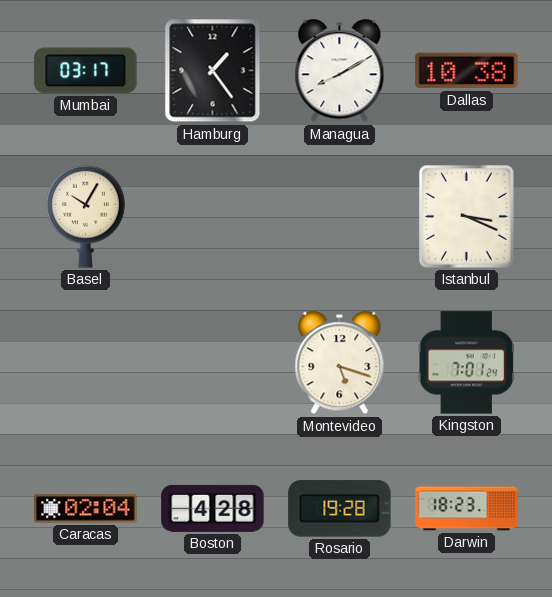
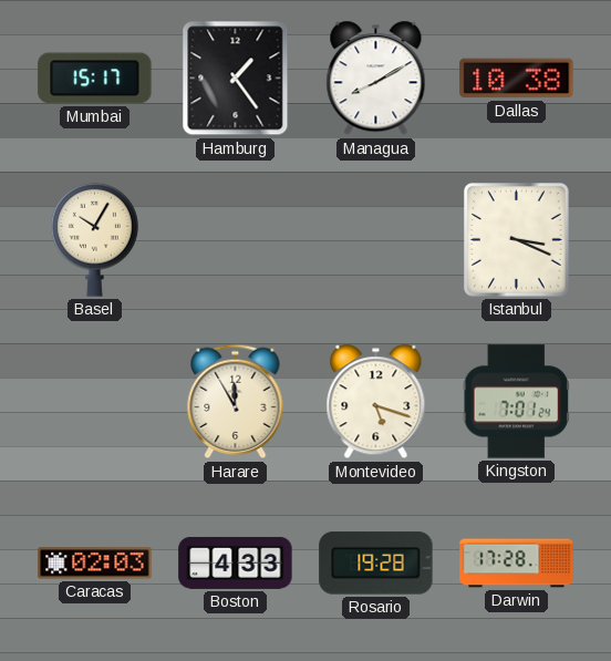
Mumbai: 03:17 -> 15:17
Harare: none -> 11:55
Caracas: 02:04 -> 02:03
Boston: 4:28 -> 4:33
Darwin: 18:23 -> 17:28
